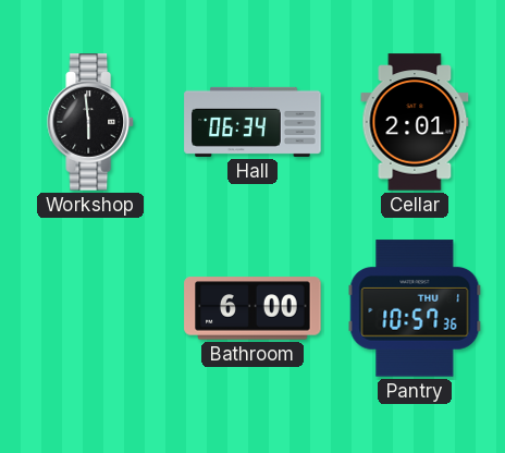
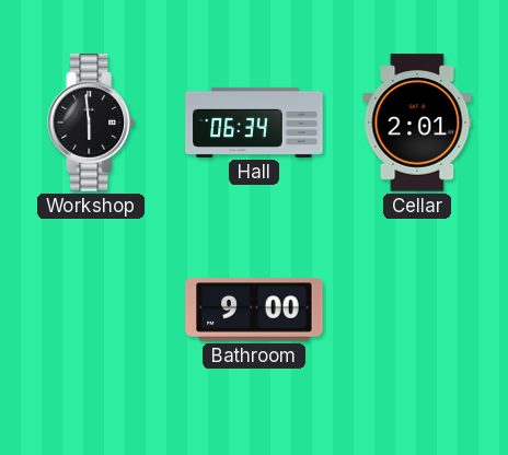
Bathroom: 6:00 -> 9:00
Pantry: 10:57 -> none
